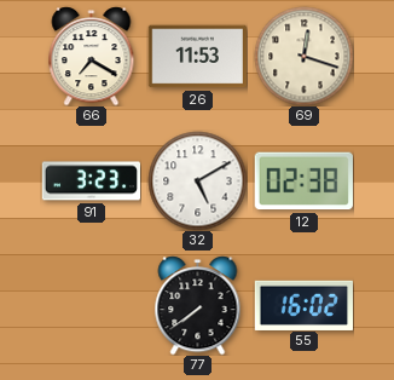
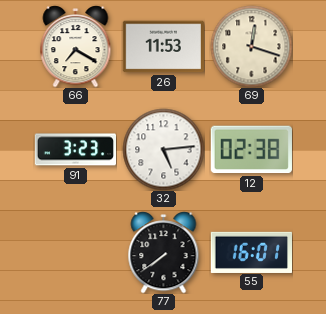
32: 5:10 -> 5:14
55: 16:02 -> 16:01
